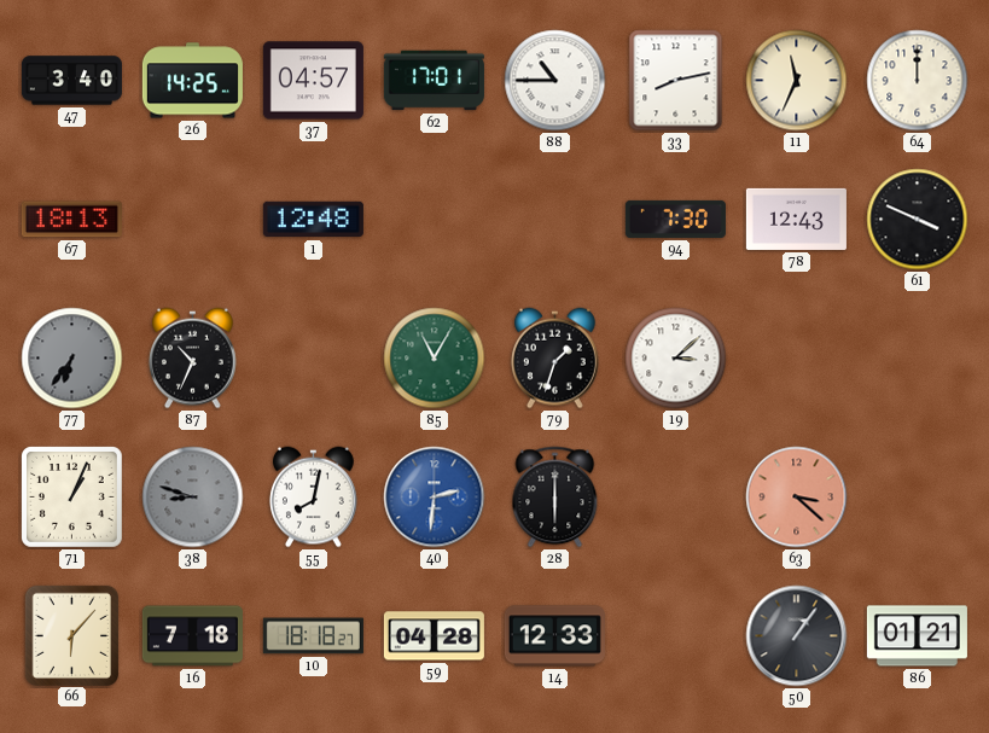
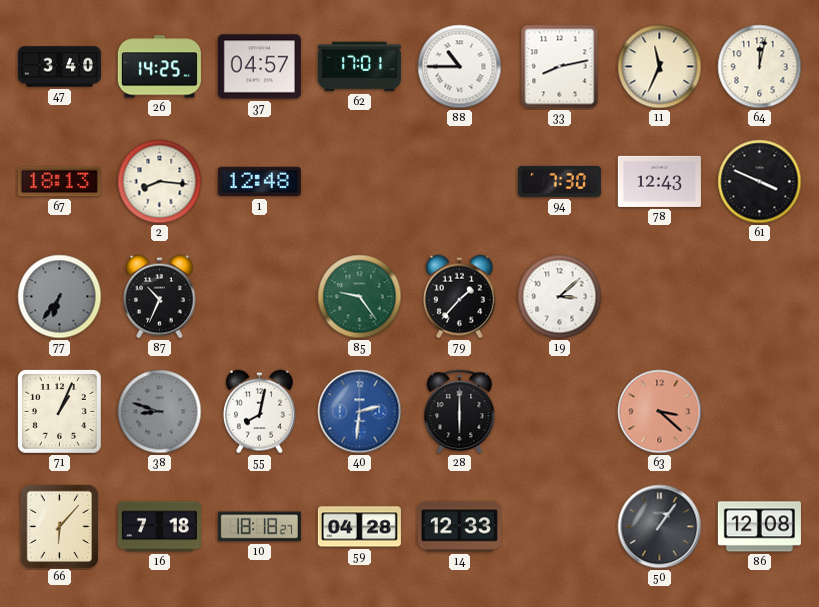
64: 12:00 -> 12:02
2: none -> 8:16
85: 11:05 -> 9:24
79: 1:33 -> 1:37
86: 01:21 -> 12:08
